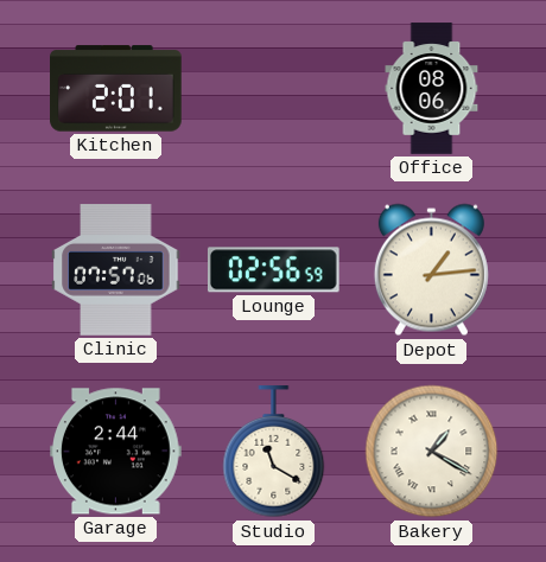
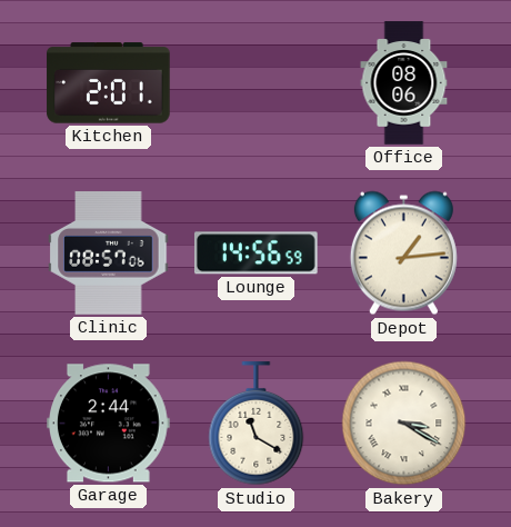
Clinic: 07:57 -> 08:57
Lounge: 02:56 -> 14:56
Bakery: 1:20 -> 3:20
